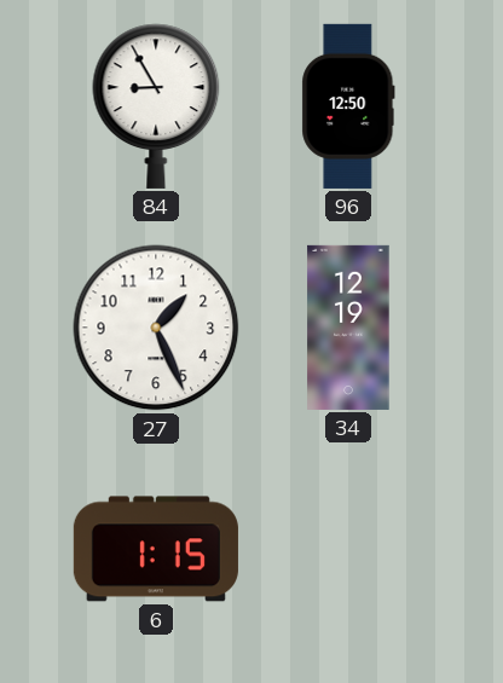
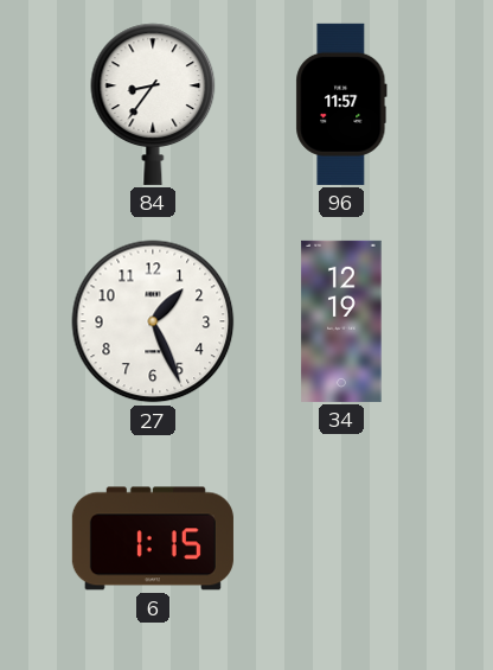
84: 8:55 -> 8:36
96: 12:50 -> 11:57
